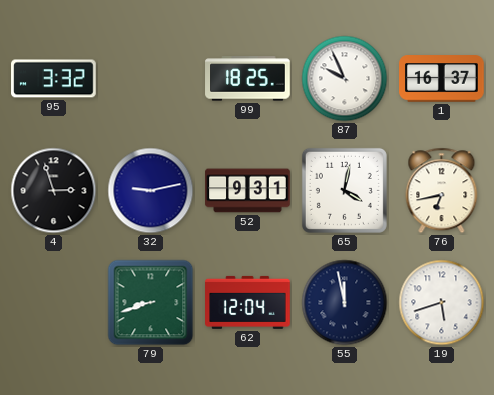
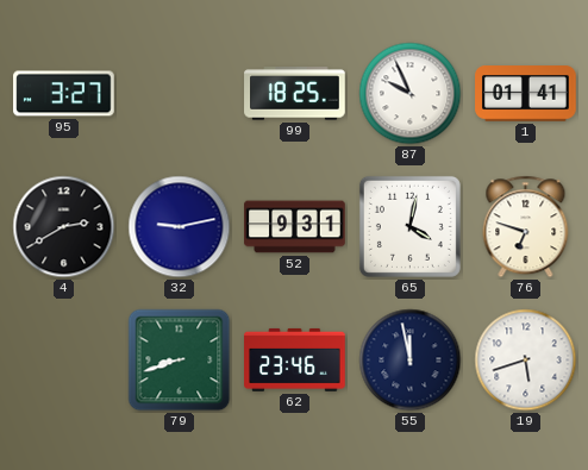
95: 3:32 -> 3:27
1: 16:37 -> 01:41
4: 2:57 -> 2:40
76: 6:43 -> 6:48
62: 12:04 -> 23:46
